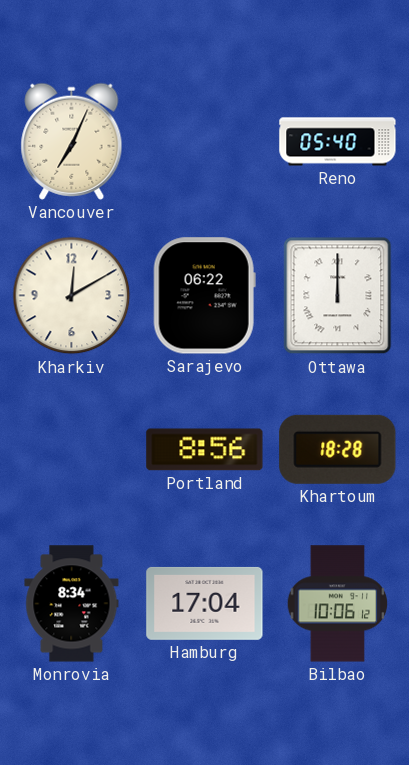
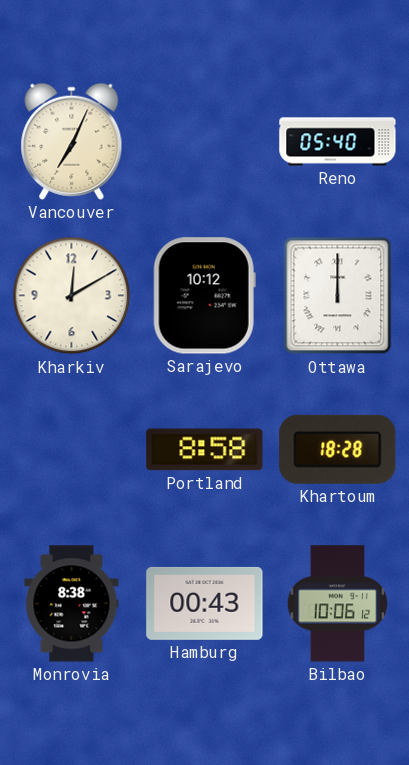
Sarajevo: 06:22 -> 10:12
Portland: 8:56 -> 8:58
Monrovia: 8:34 -> 8:38
Hamburg: 17:04 -> 00:43
